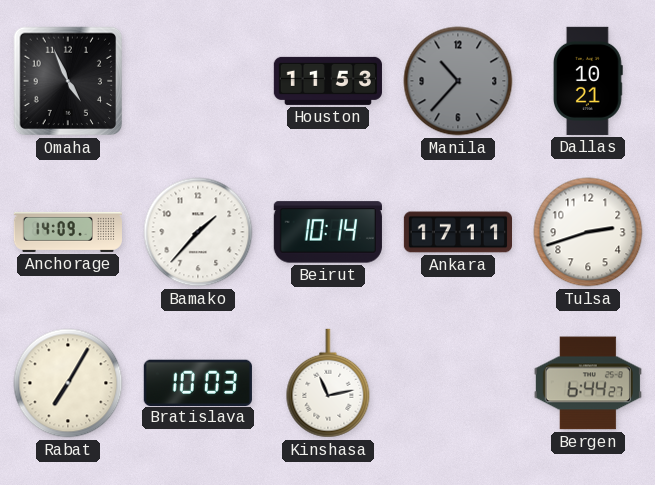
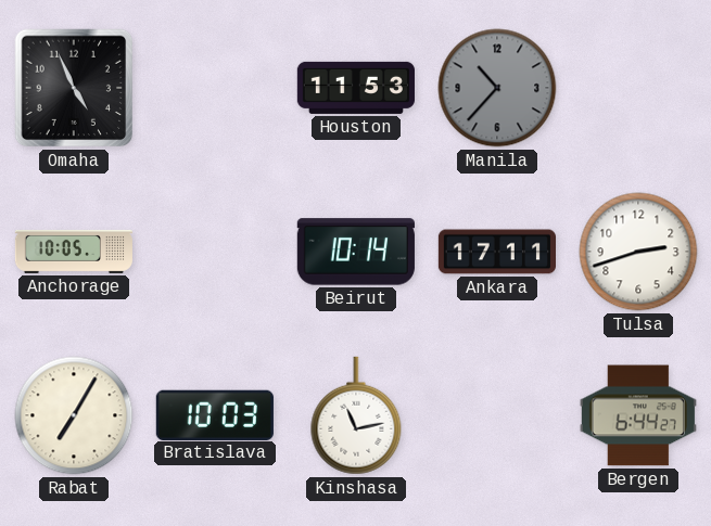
Dallas: 10:21 -> none
Anchorage: 14:09 -> 10:05
Bamako: 1:37 -> none
